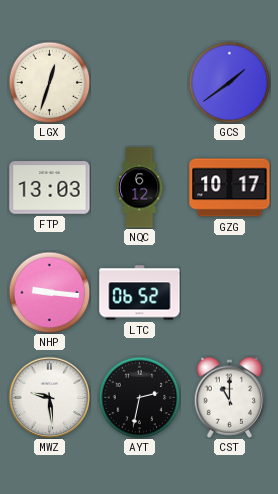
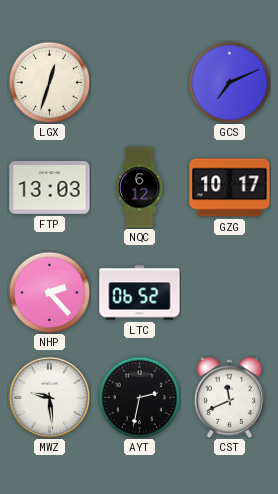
GCS: 1:39 -> 7:11
NHP: 9:16 -> 2:23
CST: 11:00 -> 11:41
